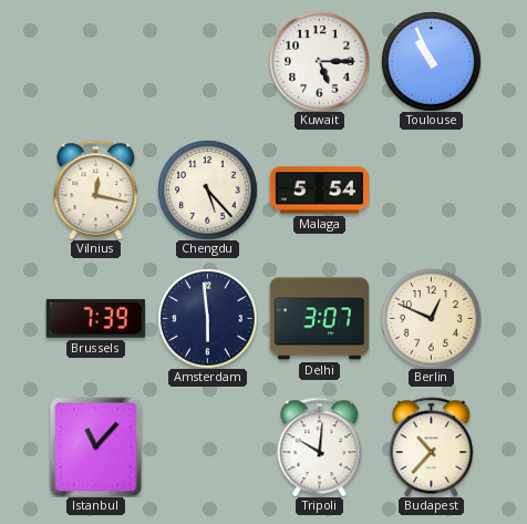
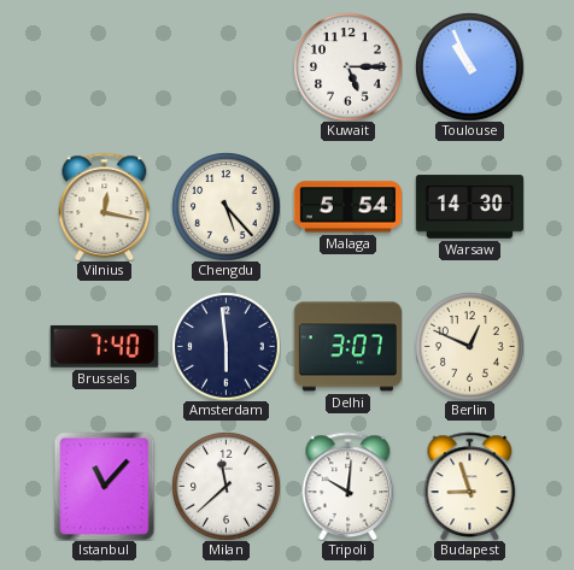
Warsaw: none -> 14:30
Brussels: 7:39 -> 7:40
Milan: none -> 11:38
Budapest: 10:37 -> 8:57
